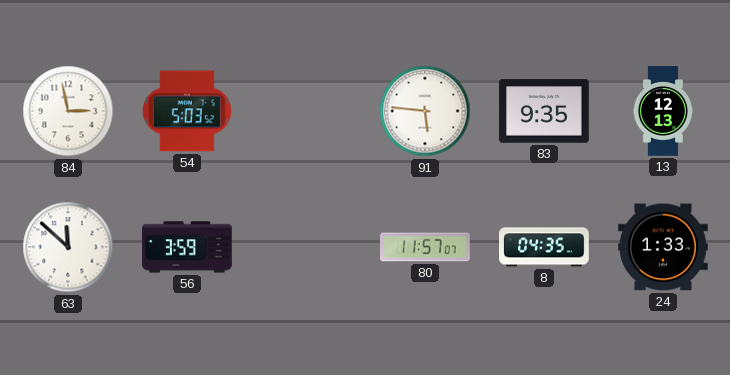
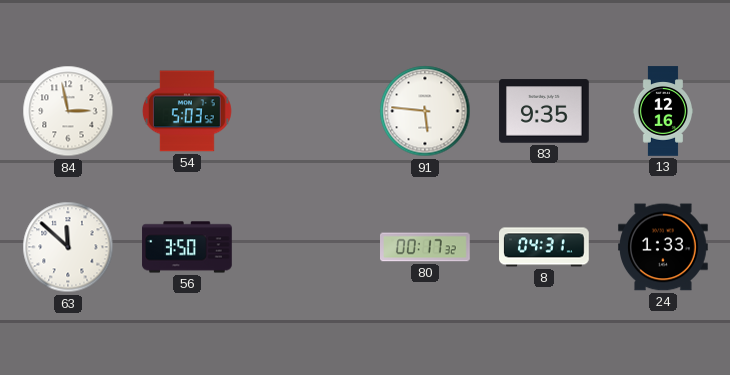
13: 12:13 -> 12:16
56: 3:59 -> 3:50
80: 11:57 -> 00:17
8: 04:35 -> 04:31
